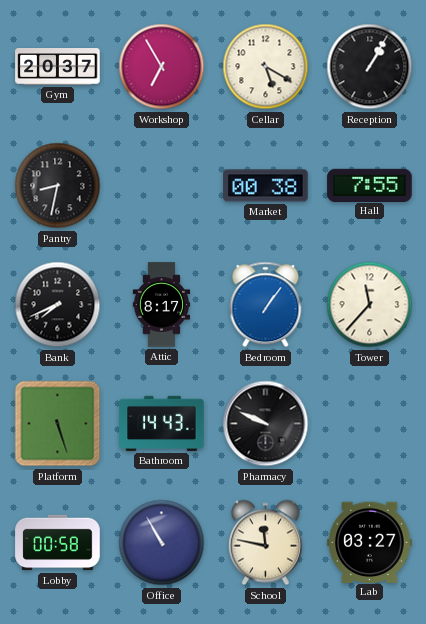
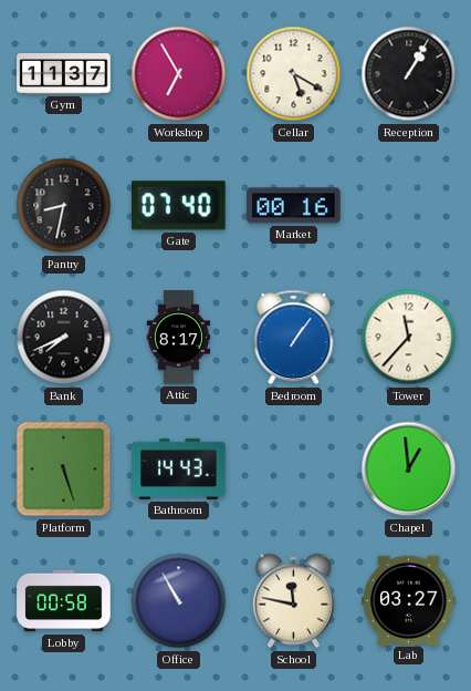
Gym: 20:37 -> 11:37
Gate: none -> 07:40
Market: 00:38 -> 00:16
Hall: 7:55 -> none
Pharmacy: 9:49 -> none
Chapel: none -> 12:59
